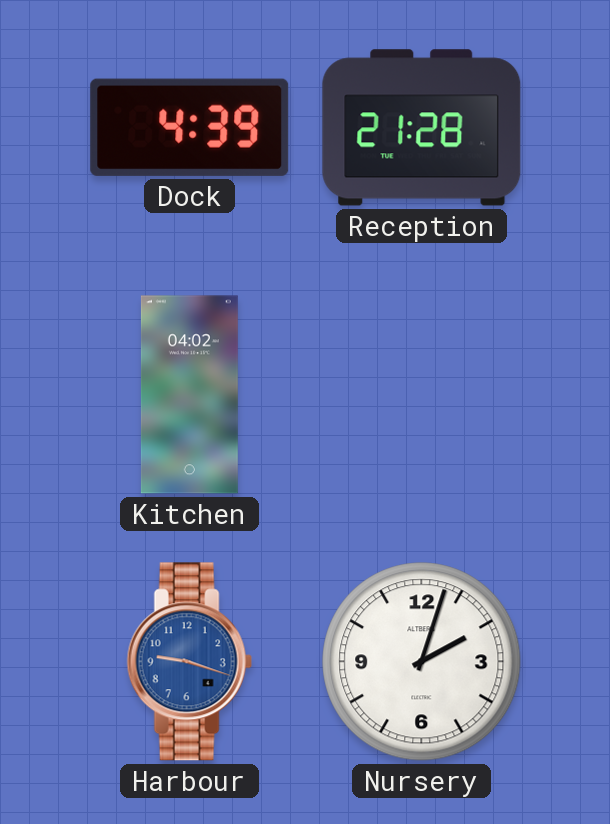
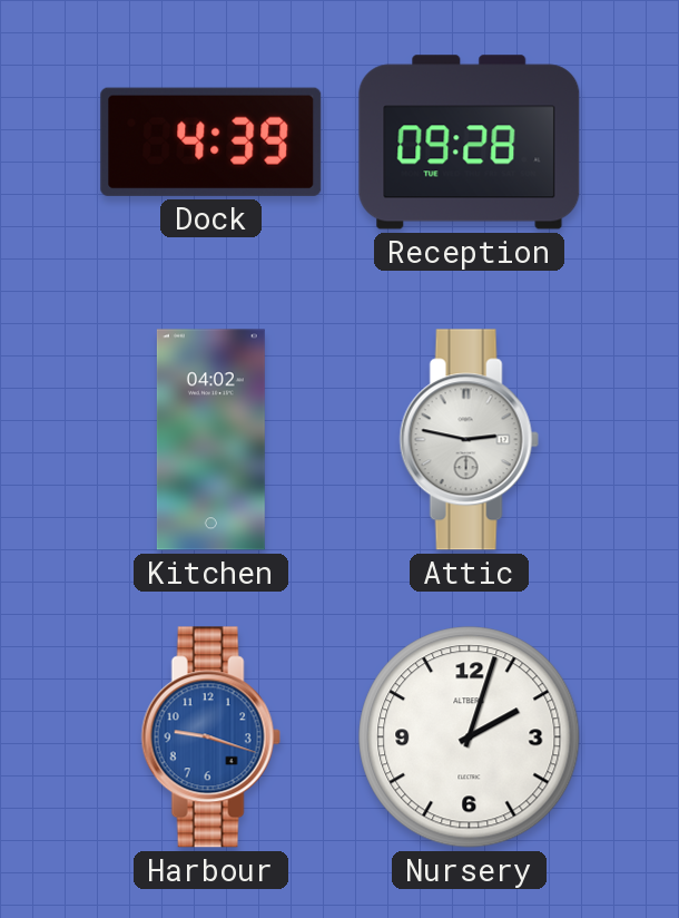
Reception: 21:28 -> 09:28
Attic: none -> 2:47
